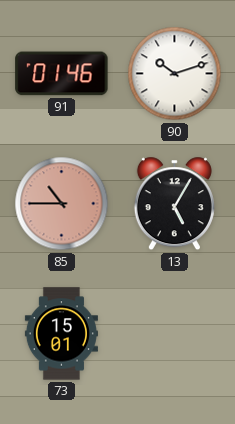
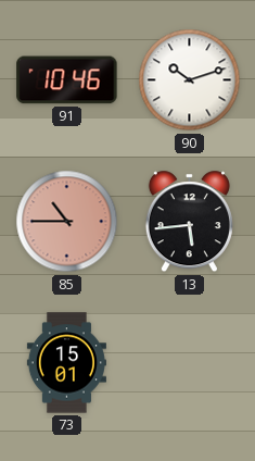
91: 01:46 -> 10:46
13: 5:05 -> 5:44
